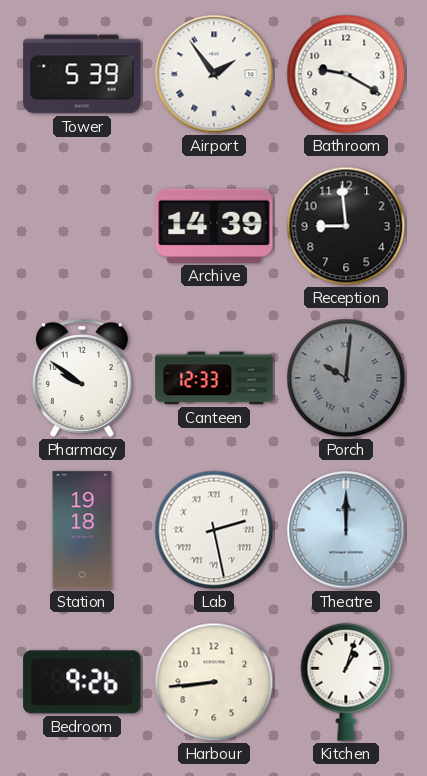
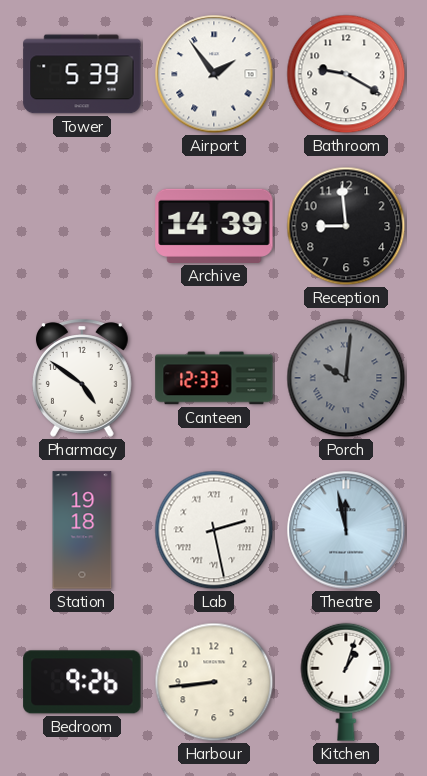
Pharmacy: 9:51 -> 4:51
Theatre: 12:00 -> 11:58
